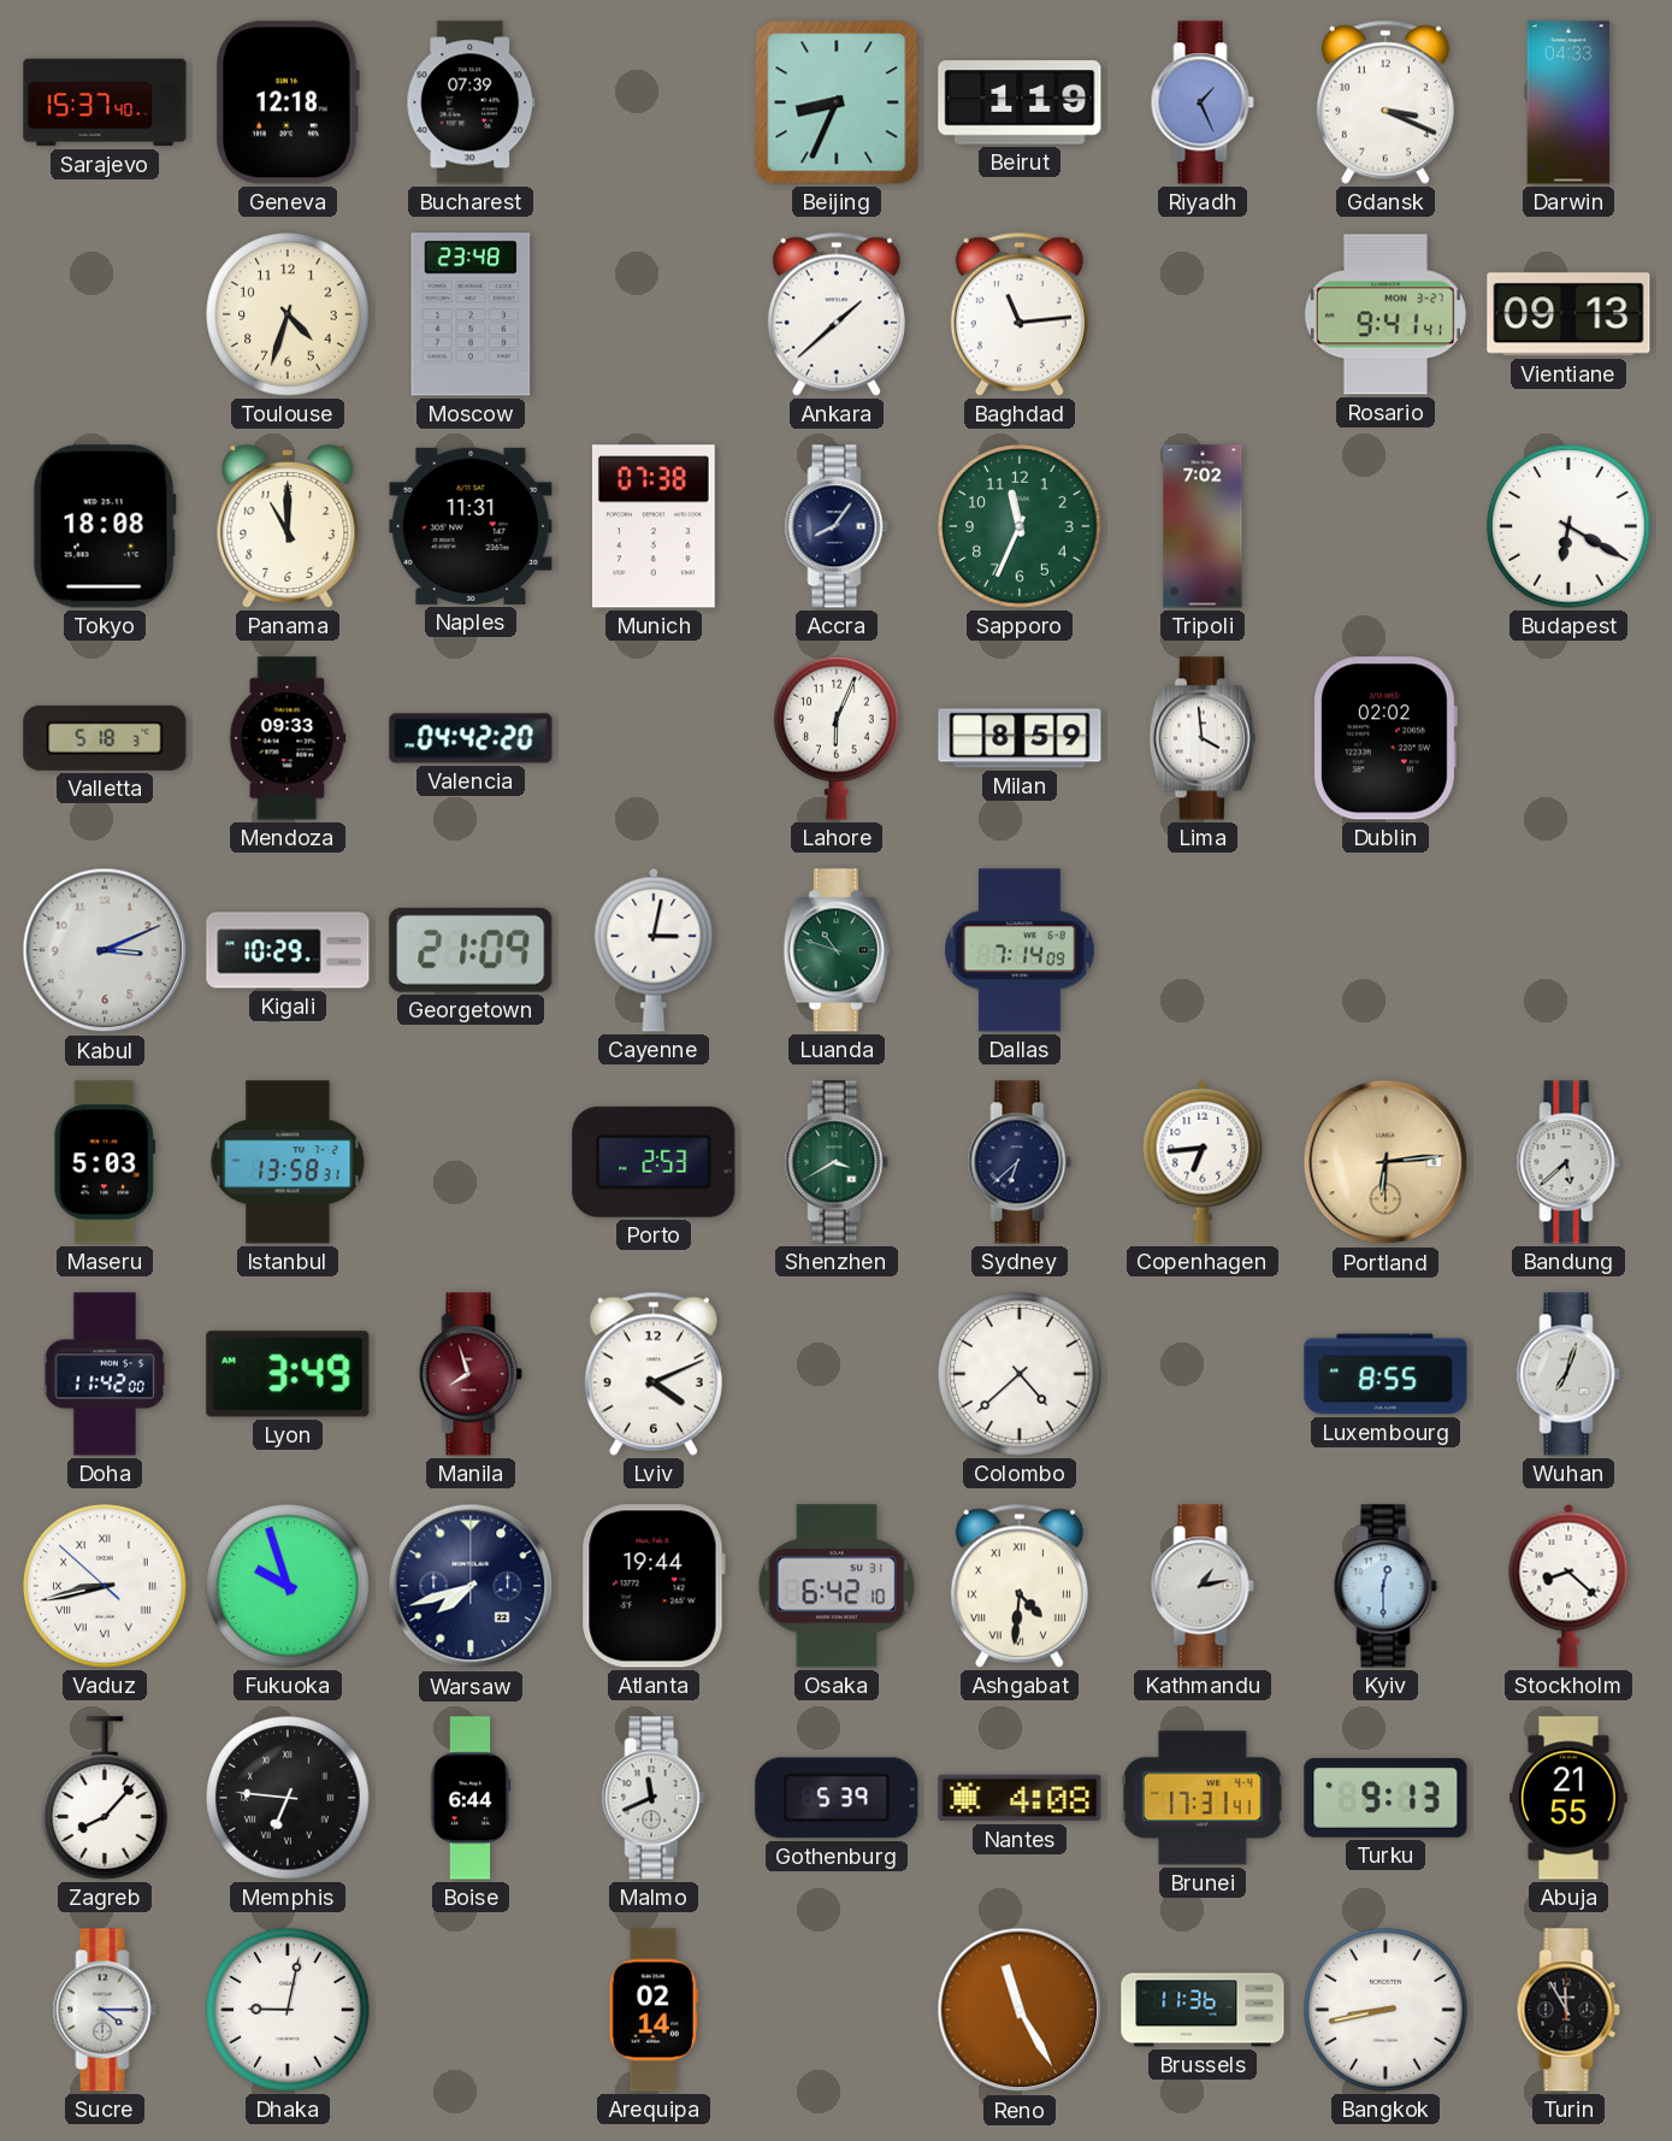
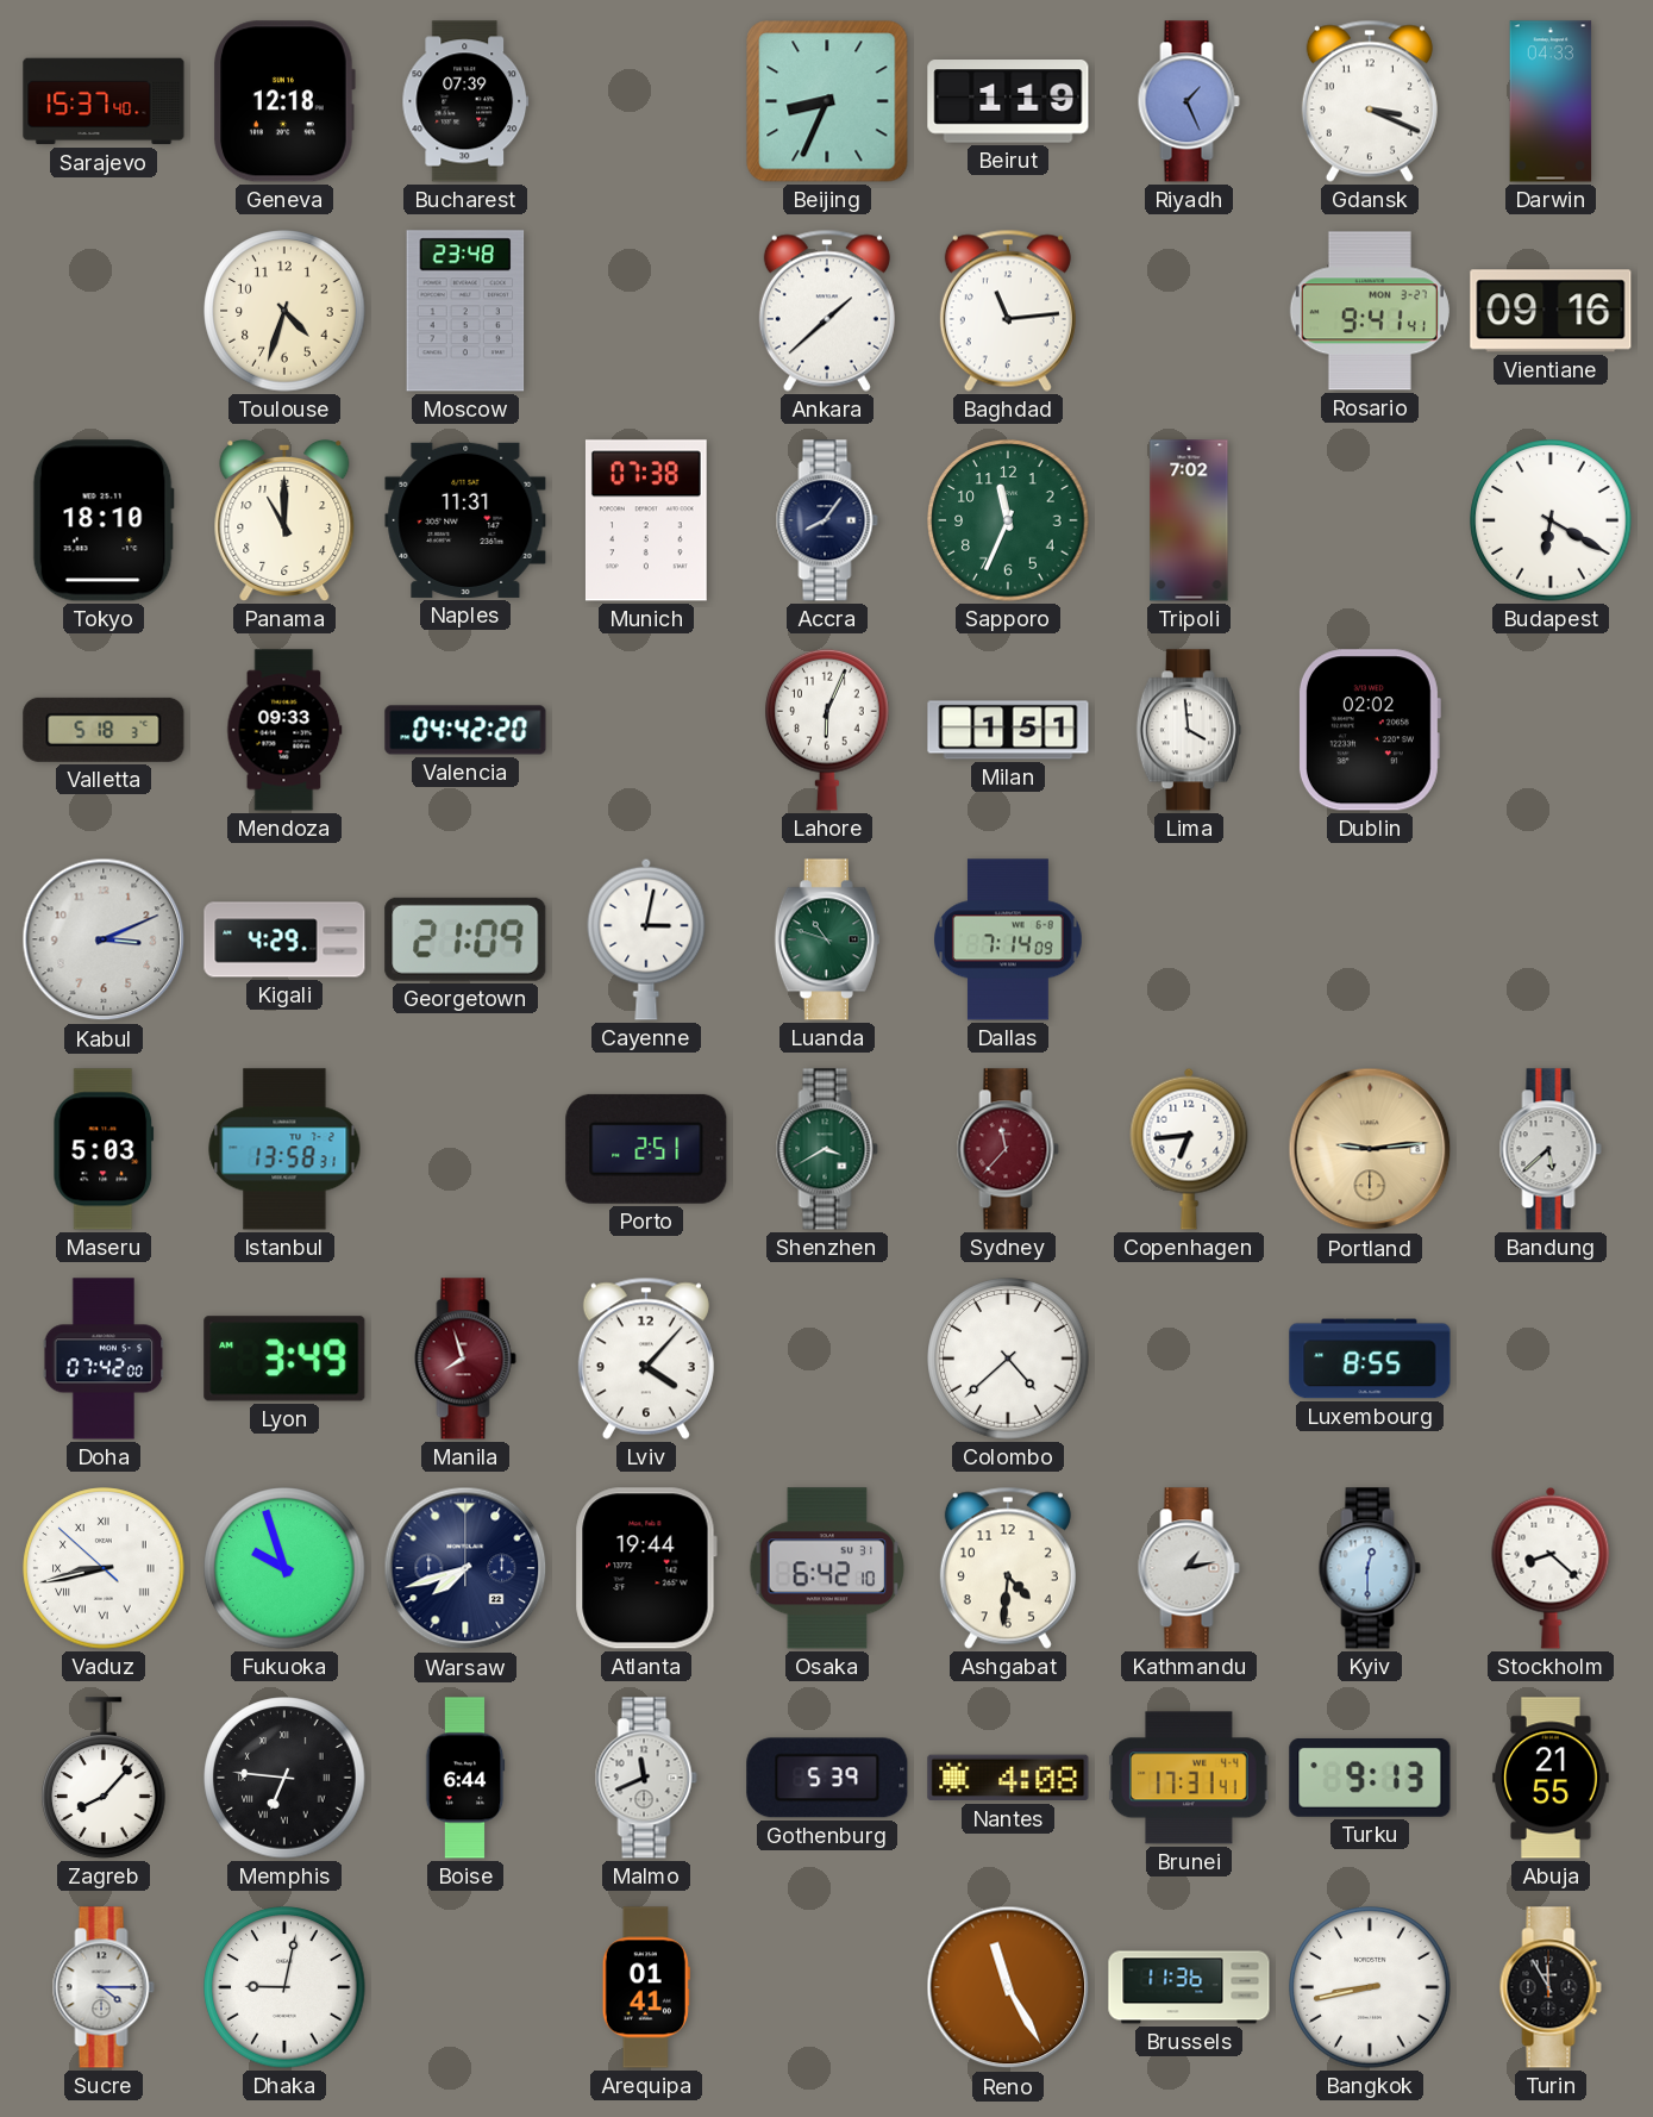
Vientiane: 09:13 -> 09:16
Tokyo: 18:08 -> 18:10
Milan: 8:59 -> 1:51
Kigali: 10:29 -> 4:29
Porto: 2:53 -> 2:51
Sydney: 6:38 -> 11:37
Sydney dial: navy -> burgundy
Portland: 6:14 -> 9:14
Doha: 11:42 -> 07:42
Lviv: 4:11 -> 4:07
Wuhan: 7:03 -> none
Ashgabat numerals: Roman -> Arabic
Arequipa: 02:14 -> 01:41
